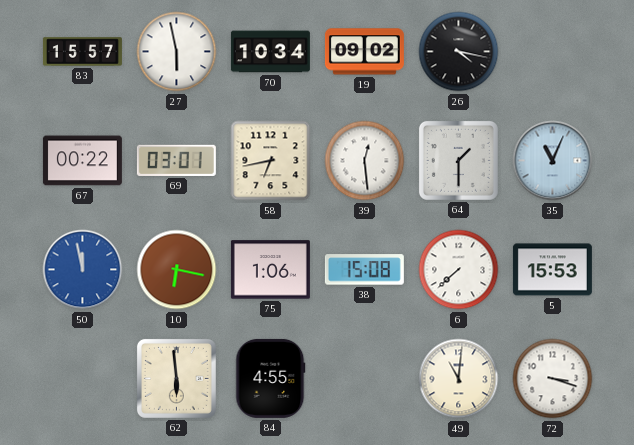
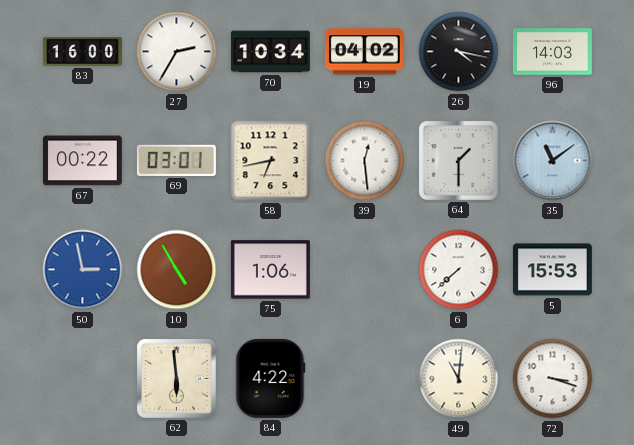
83: 15:57 -> 16:00
27: 5:58 -> 2:35
19: 09:02 -> 04:02
96: none -> 14:03
35: 11:04 -> 11:09
50: 11:58 -> 2:58
10: 6:17 -> 4:55
38: 15:08 -> none
84: 4:55 -> 4:22
